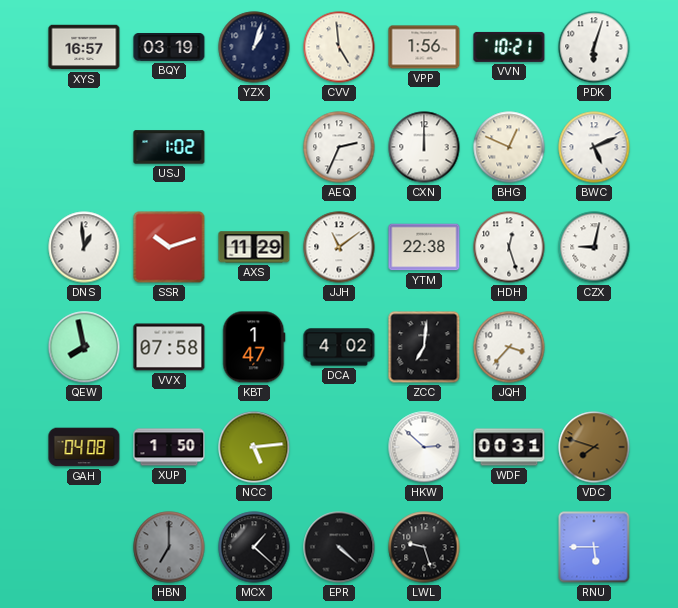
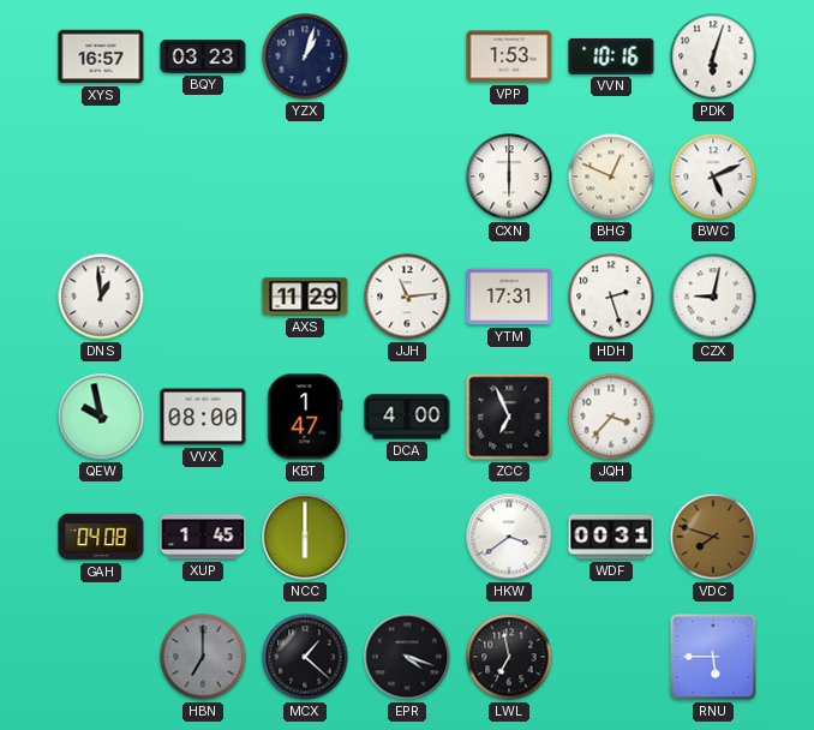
BQY: 03:19 -> 03:23
CVV: 4:59 -> none
VPP: 1:56 -> 1:53
VVN: 10:21 -> 10:16
USJ: 1:02 -> none
AEQ: 2:34 -> none
CXN: 12:00 -> 6:00
SSR: 10:12 -> none
JJH: 11:09 -> 11:14
YTM: 22:38 -> 17:31
HDH: 12:27 -> 2:27
QEW: 7:58 -> 9:58
VVX: 07:58 -> 08:00
DCA: 4:02 -> 4:00
ZCC: 7:01 -> 6:56
XUP: 1:50 -> 1:45
NCC: 5:14 -> 6:00
HKW: 2:52 -> 3:39
EPR: 4:22 -> 4:18
LWL: 9:27 -> 6:58
